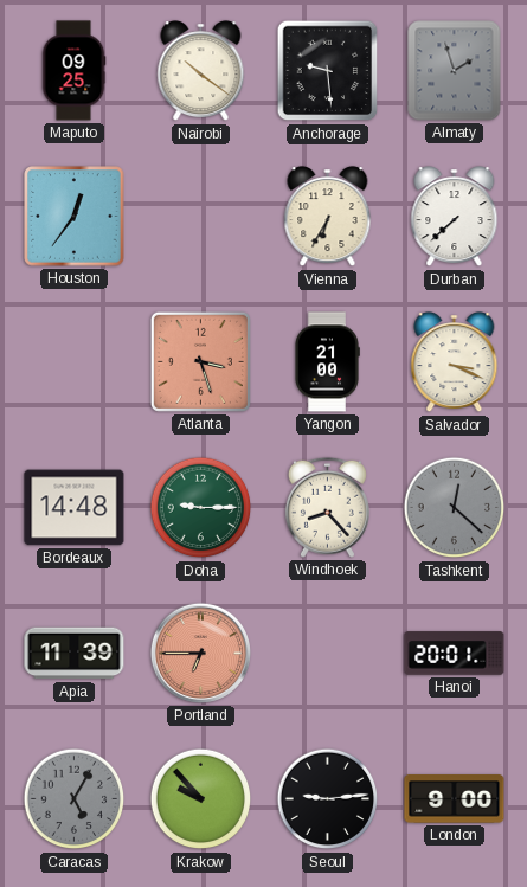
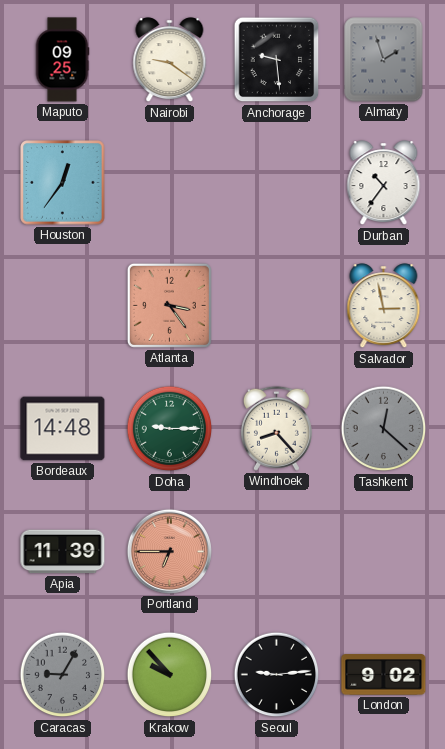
Nairobi: 10:21 -> 9:21
Vienna: 6:35 -> none
Durban: 7:38 -> 10:36
Atlanta: 3:27 -> 3:24
Yangon: 21:00 -> none
Salvador: 3:19 -> 2:58
Hanoi: 20:01 -> none
Caracas: 5:05 -> 9:05
London: 9:00 -> 9:02
